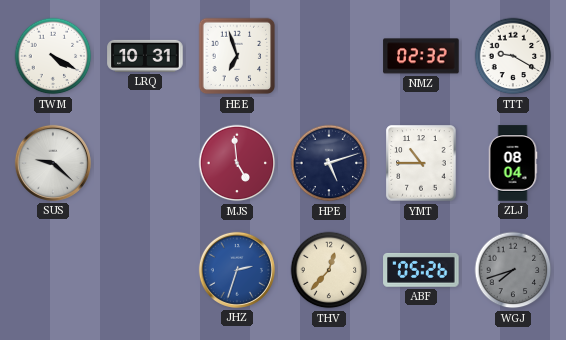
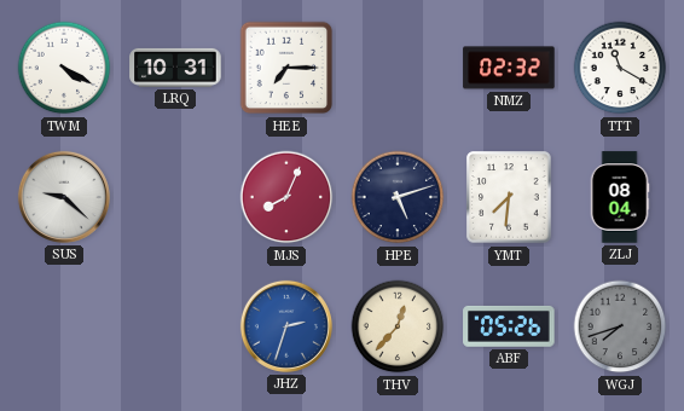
HEE: 6:57 -> 7:15
TTT: 9:20 -> 11:20
MJS: 4:59 -> 8:04
YMT: 10:45 -> 7:31
